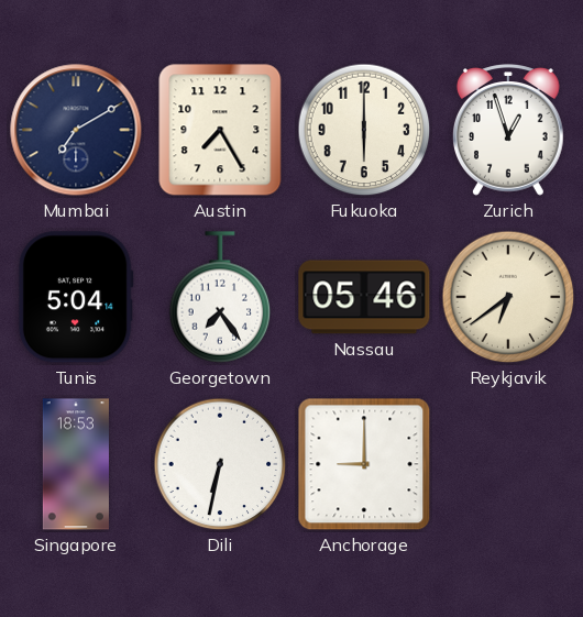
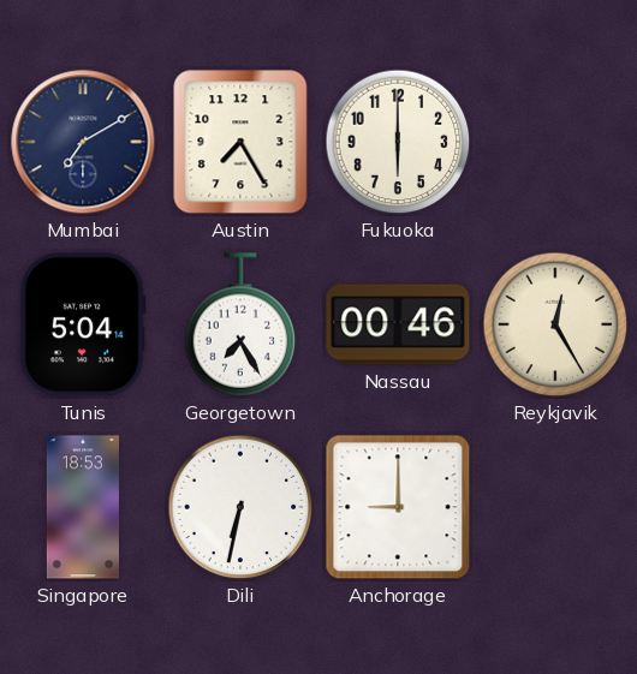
Zurich: 12:57 -> none
Georgetown: 7:24 -> 7:25
Nassau: 05:46 -> 00:46
Reykjavik: 6:39 -> 12:25
